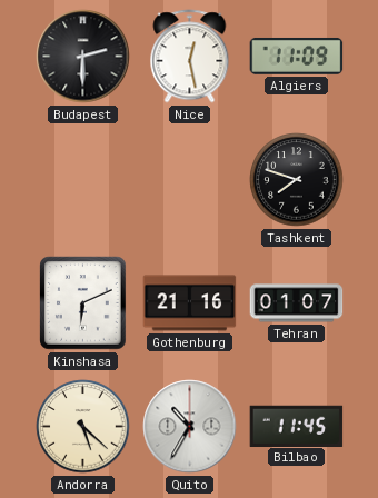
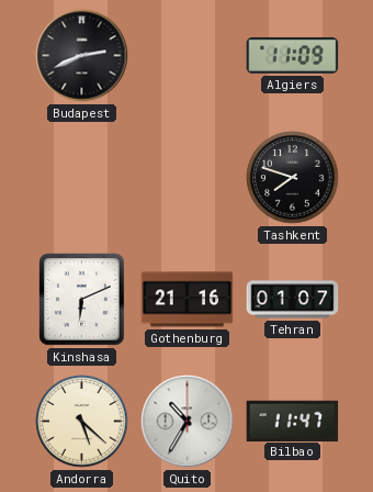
Budapest: 2:30 -> 2:41
Nice: 12:28 -> none
Bilbao: 11:45 -> 11:47
